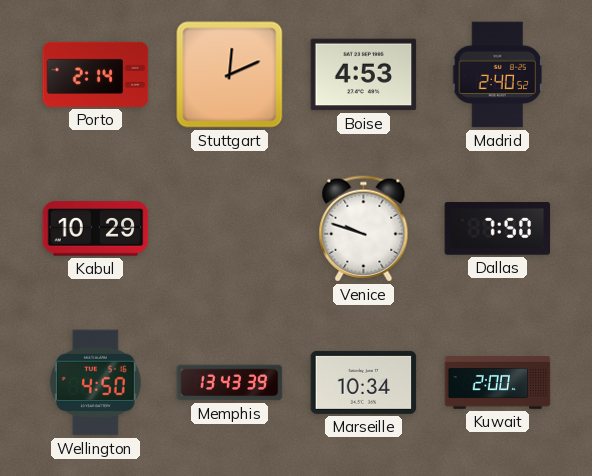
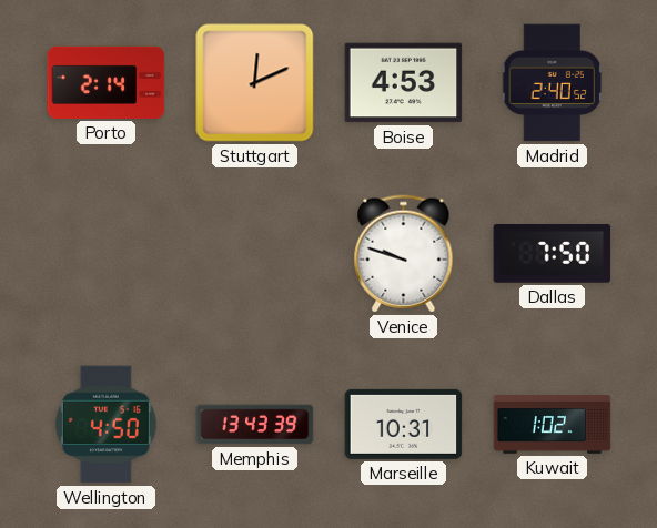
Kabul: 10:29 -> none
Marseille: 10:34 -> 10:31
Kuwait: 2:00 -> 1:02
